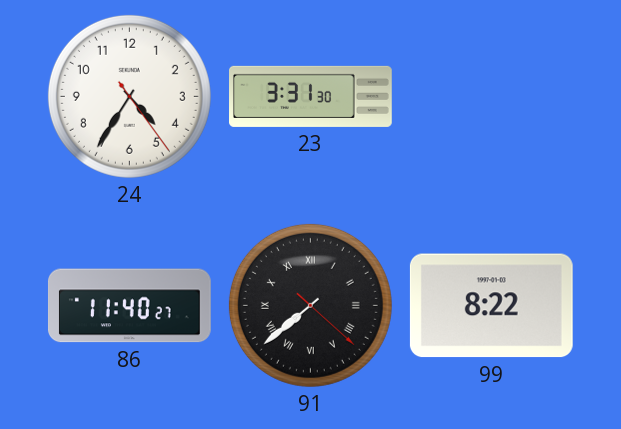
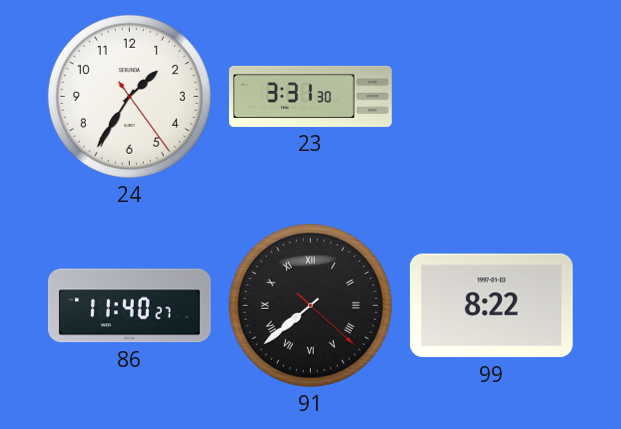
24: 4:35 -> 1:35
